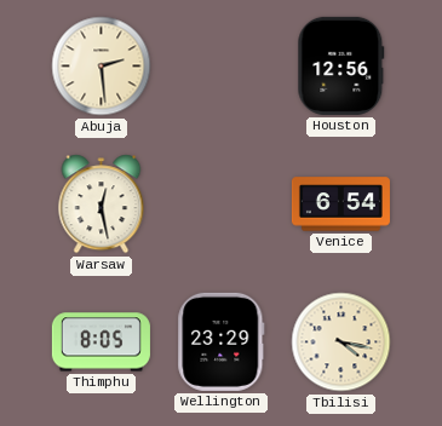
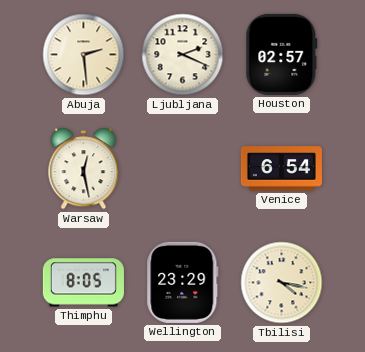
Ljubljana: none -> 2:19
Houston: 12:56 -> 02:57
